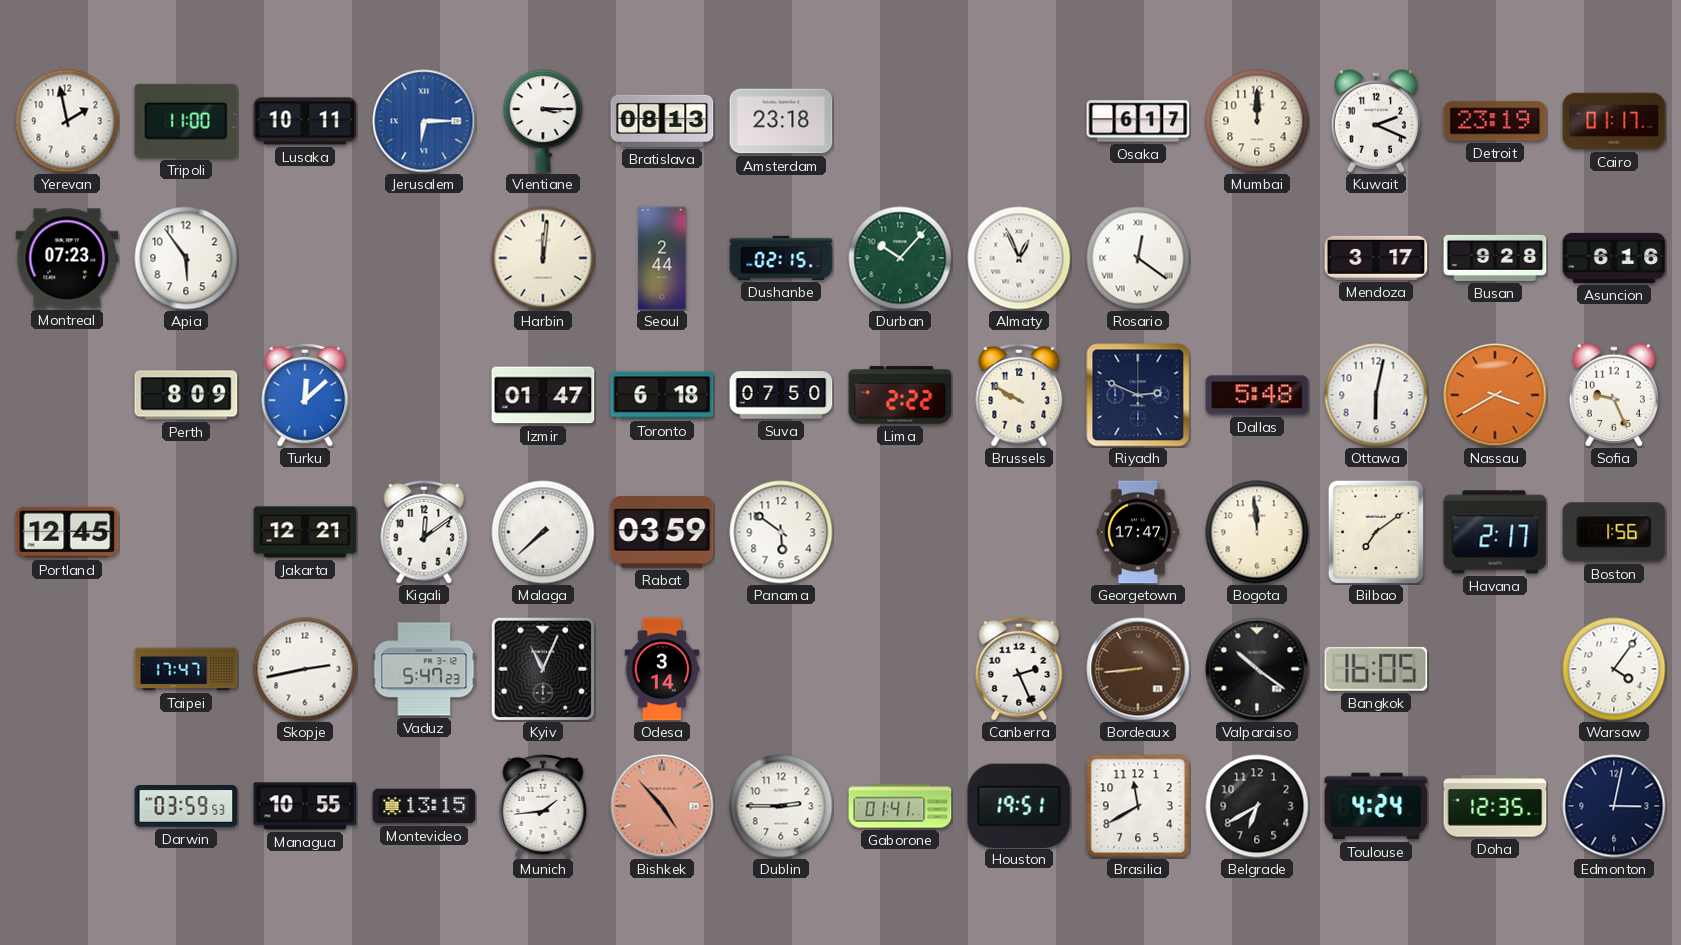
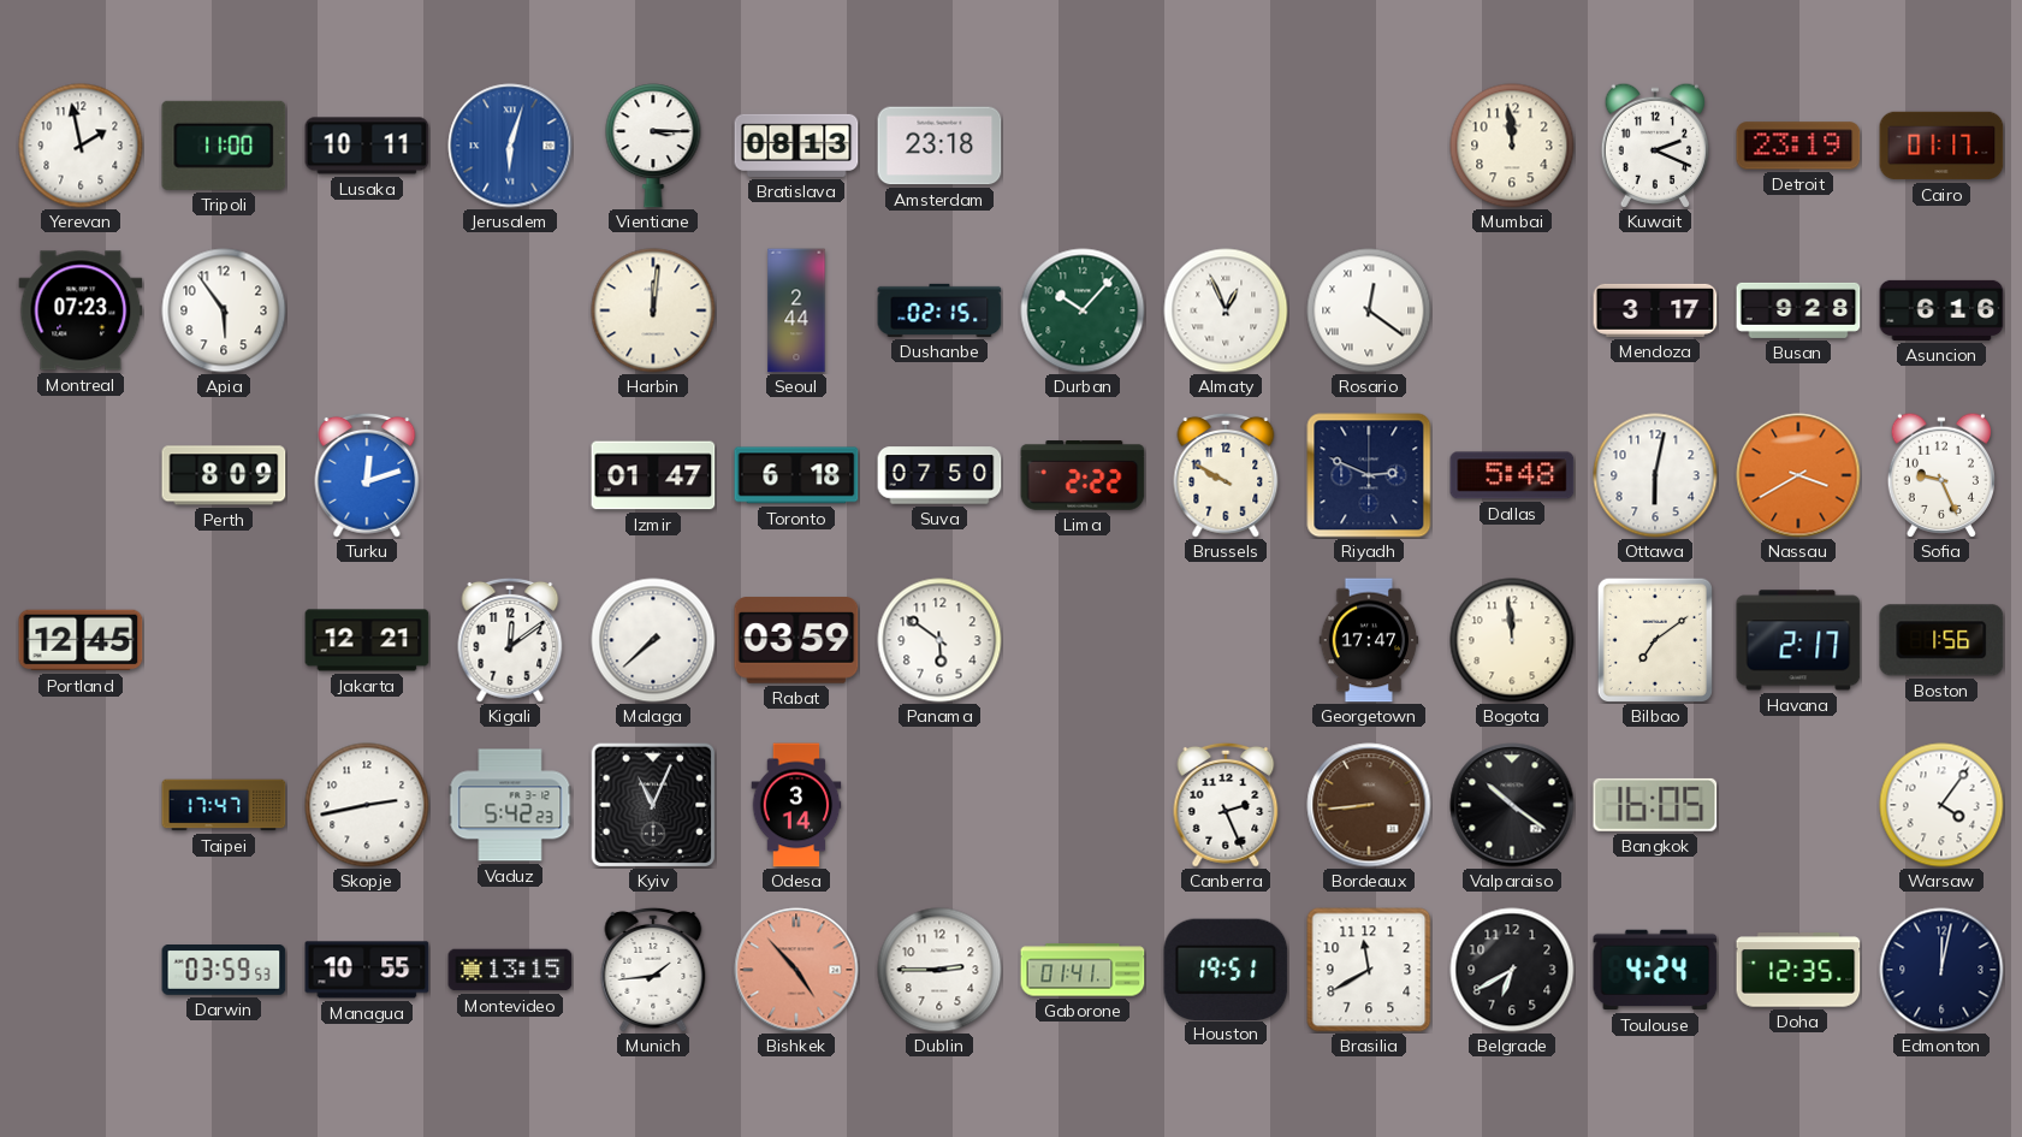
Jerusalem: 6:15 -> 6:03
Osaka: 6:17 -> none
Mumbai: 12:00 -> 11:59
Turku: 12:08 -> 12:12
Vaduz: 5:47 -> 5:42
Edmonton: 3:02 -> 12:02
